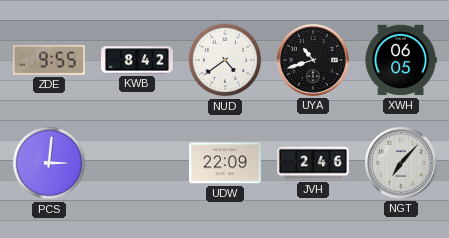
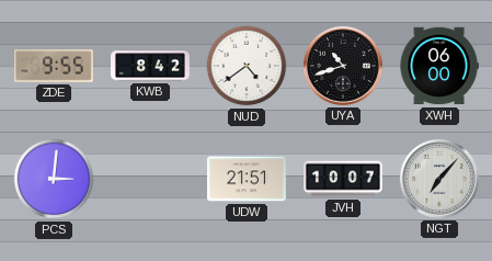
XWH: 06:05 -> 06:00
UDW: 22:09 -> 21:51
JVH: 2:46 -> 10:07
